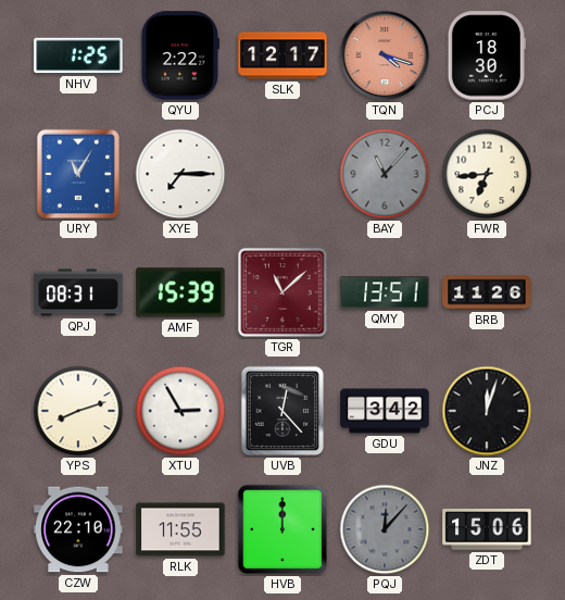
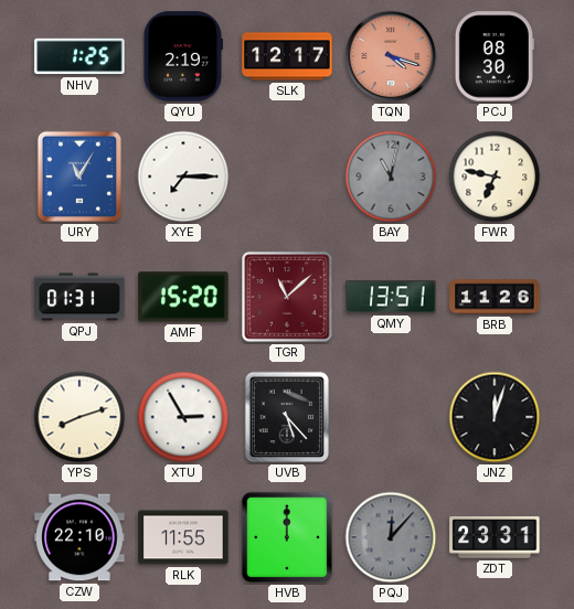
QYU: 2:22 -> 2:19
PCJ: 18:30 -> 08:30
BAY: 11:07 -> 11:02
FWR: 6:44 -> 6:47
QPJ: 08:31 -> 01:31
AMF: 15:39 -> 15:20
UVB: 12:23 -> 5:23
GDU: 3:42 -> none
ZDT: 15:06 -> 23:31
